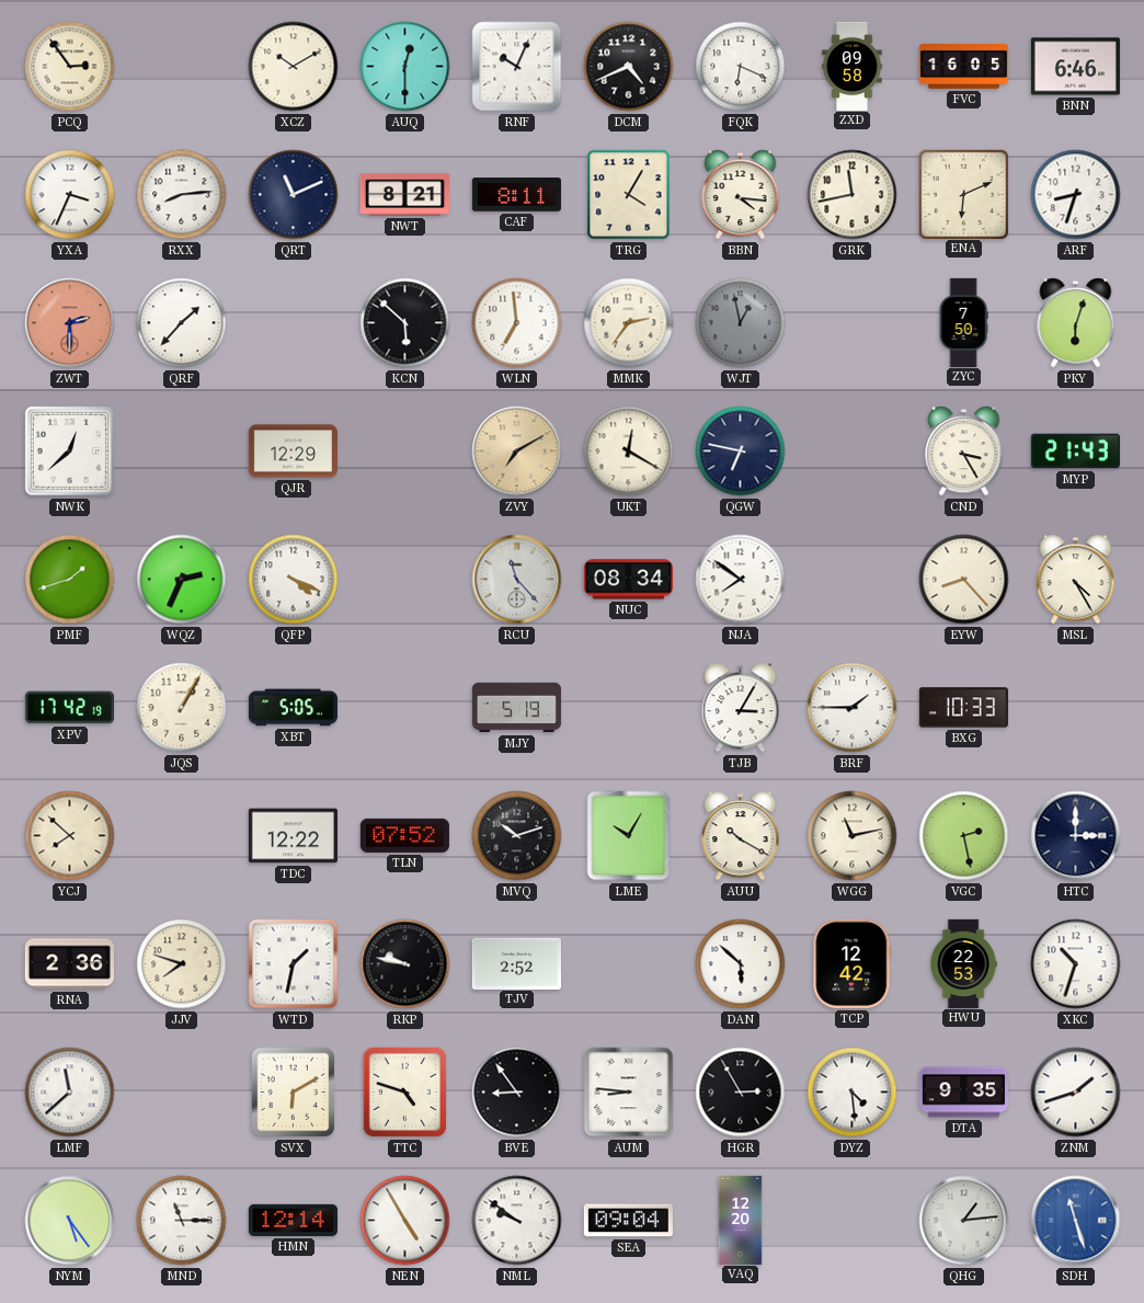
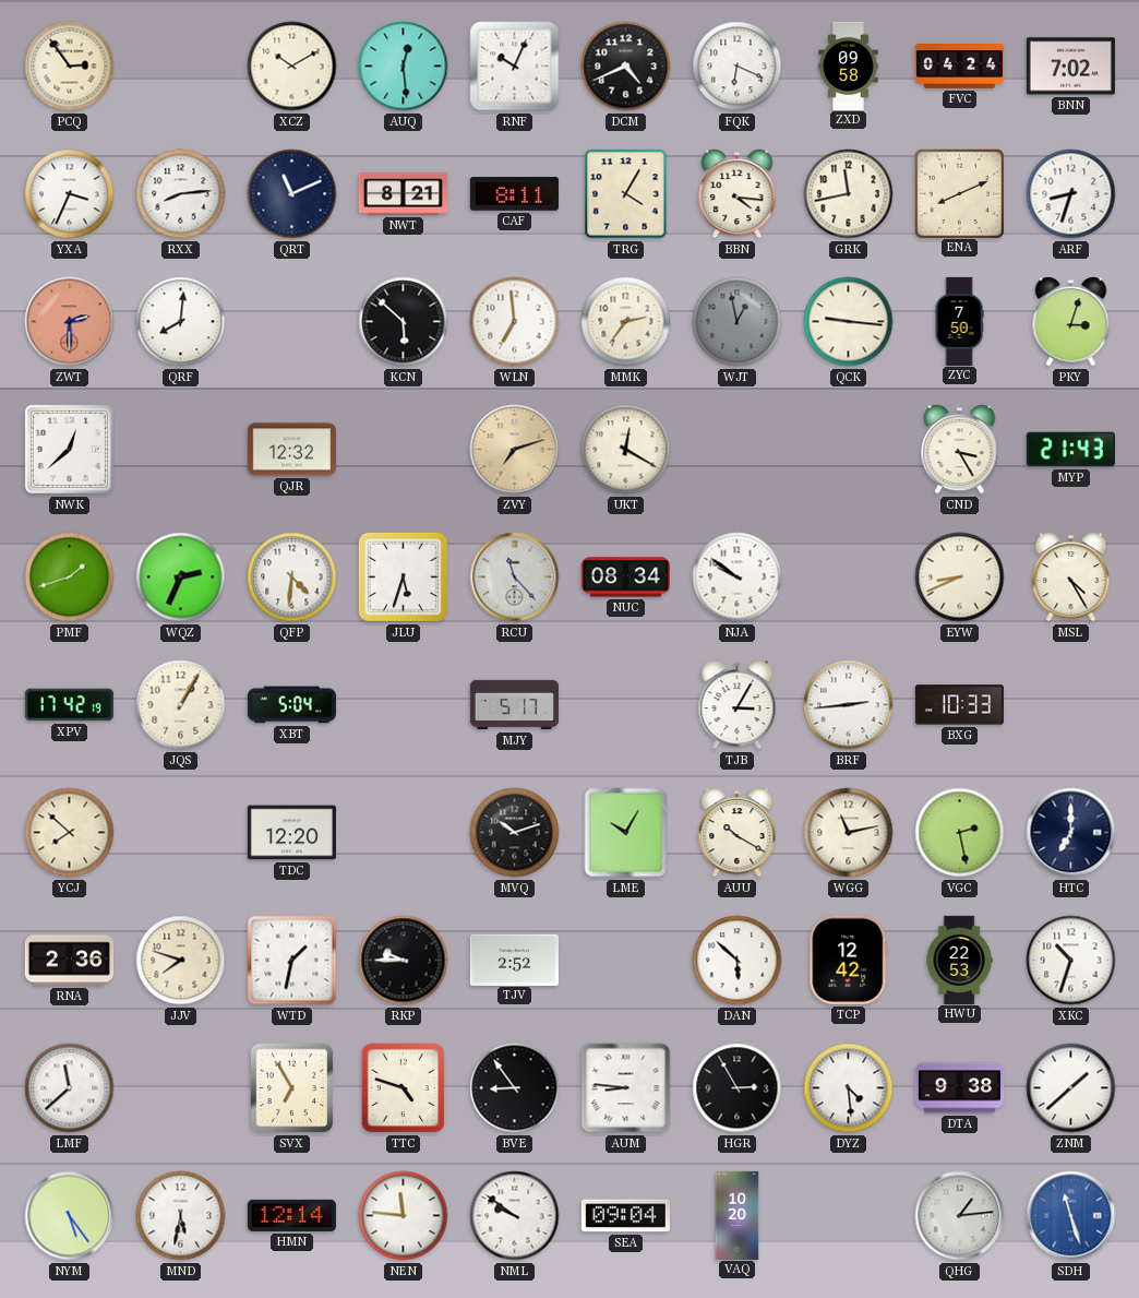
AUQ: 12:30 -> 12:29
FVC: 16:05 -> 04:24
BNN: 6:46 -> 7:02
ENA: 6:11 -> 8:11
QRF: 1:37 -> 8:01
QCK: none -> 9:16
PKY: 6:03 -> 3:03
QJR: 12:29 -> 12:32
ZVY: 7:10 -> 7:12
QGW: 6:47 -> none
QFP: 4:19 -> 4:31
JLU: none -> 5:33
NJA: 7:51 -> 9:51
EYW: 8:23 -> 8:41
XBT: 5:05 -> 5:04
MJY: 5:19 -> 5:17
BRF: 1:45 -> 2:44
TDC: 12:22 -> 12:20
TLN: 07:52 -> none
HTC: 3:00 -> 7:00
RKP: 9:47 -> 9:45
SVX: 6:10 -> 6:55
DTA: 9:35 -> 9:38
ZNM: 1:42 -> 1:38
MND: 11:15 -> 5:32
NEN: 4:55 -> 11:46
VAQ: 12:20 -> 10:20
